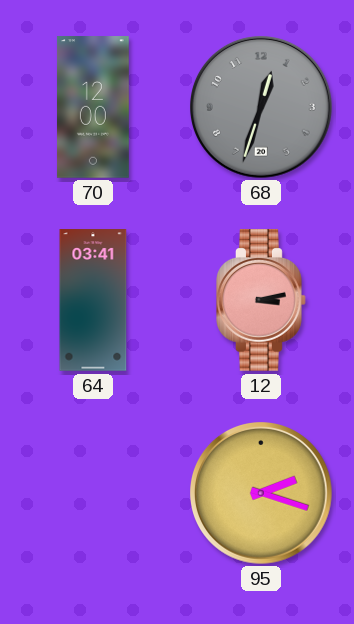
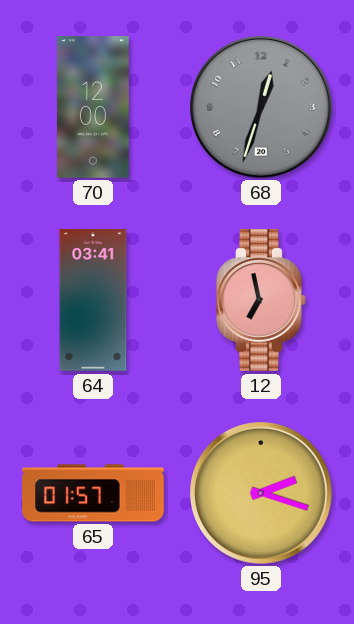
12: 3:13 -> 6:58
65: none -> 01:57
